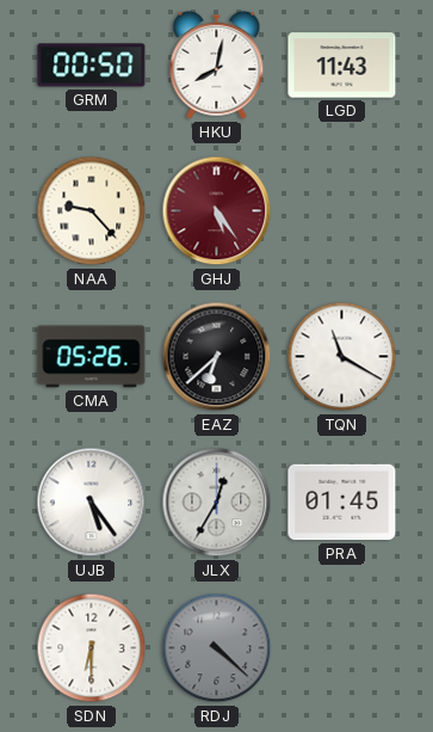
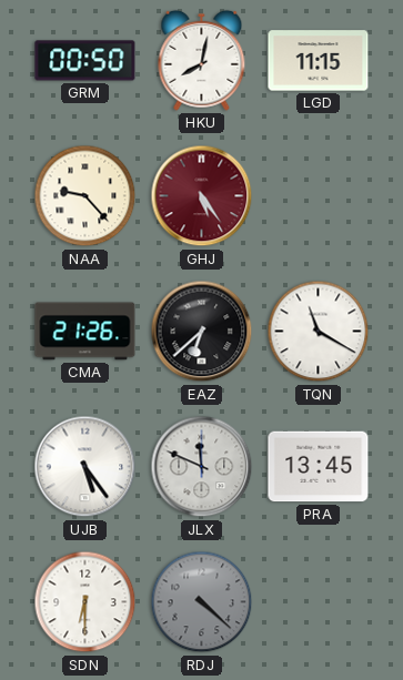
LGD: 11:43 -> 11:15
CMA: 05:26 -> 21:26
JLX: 12:35 -> 11:49
PRA: 01:45 -> 13:45
